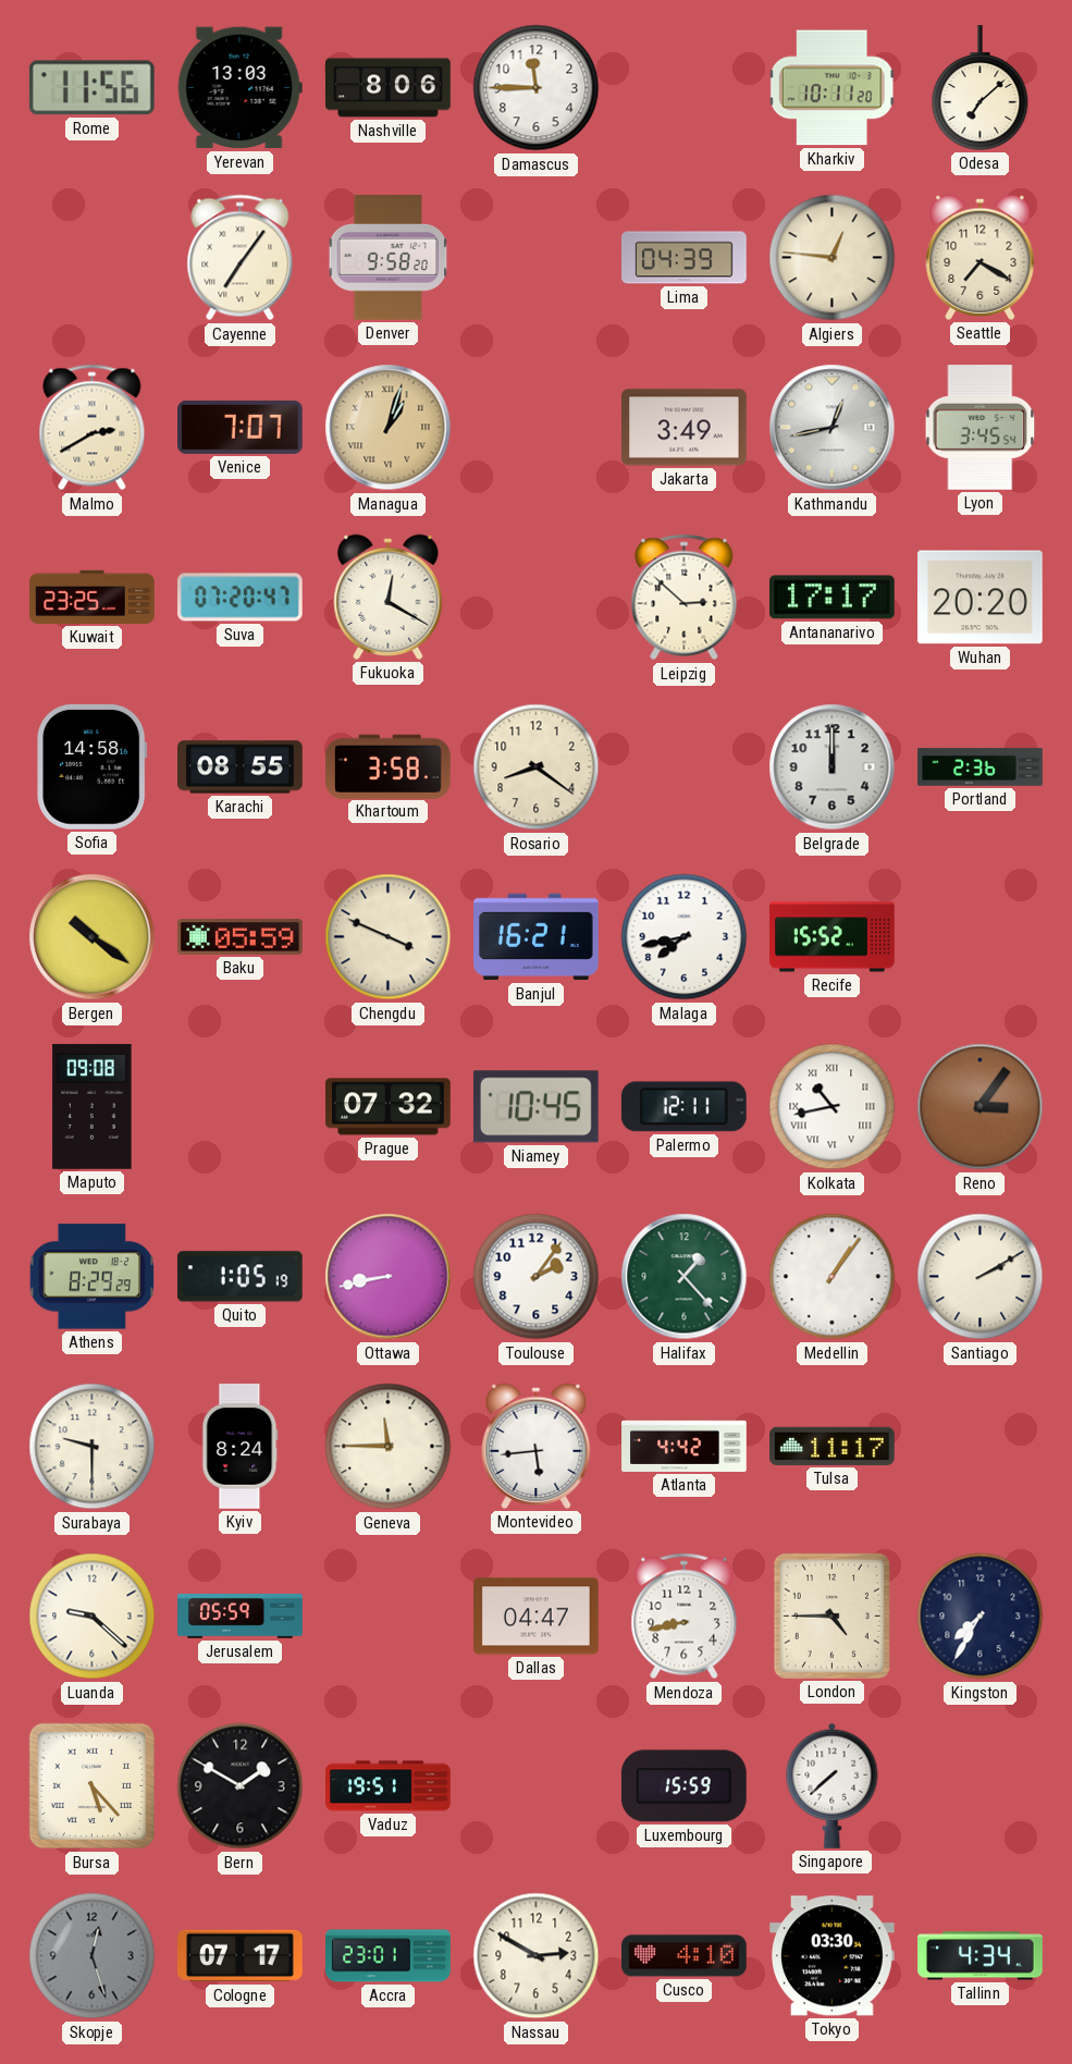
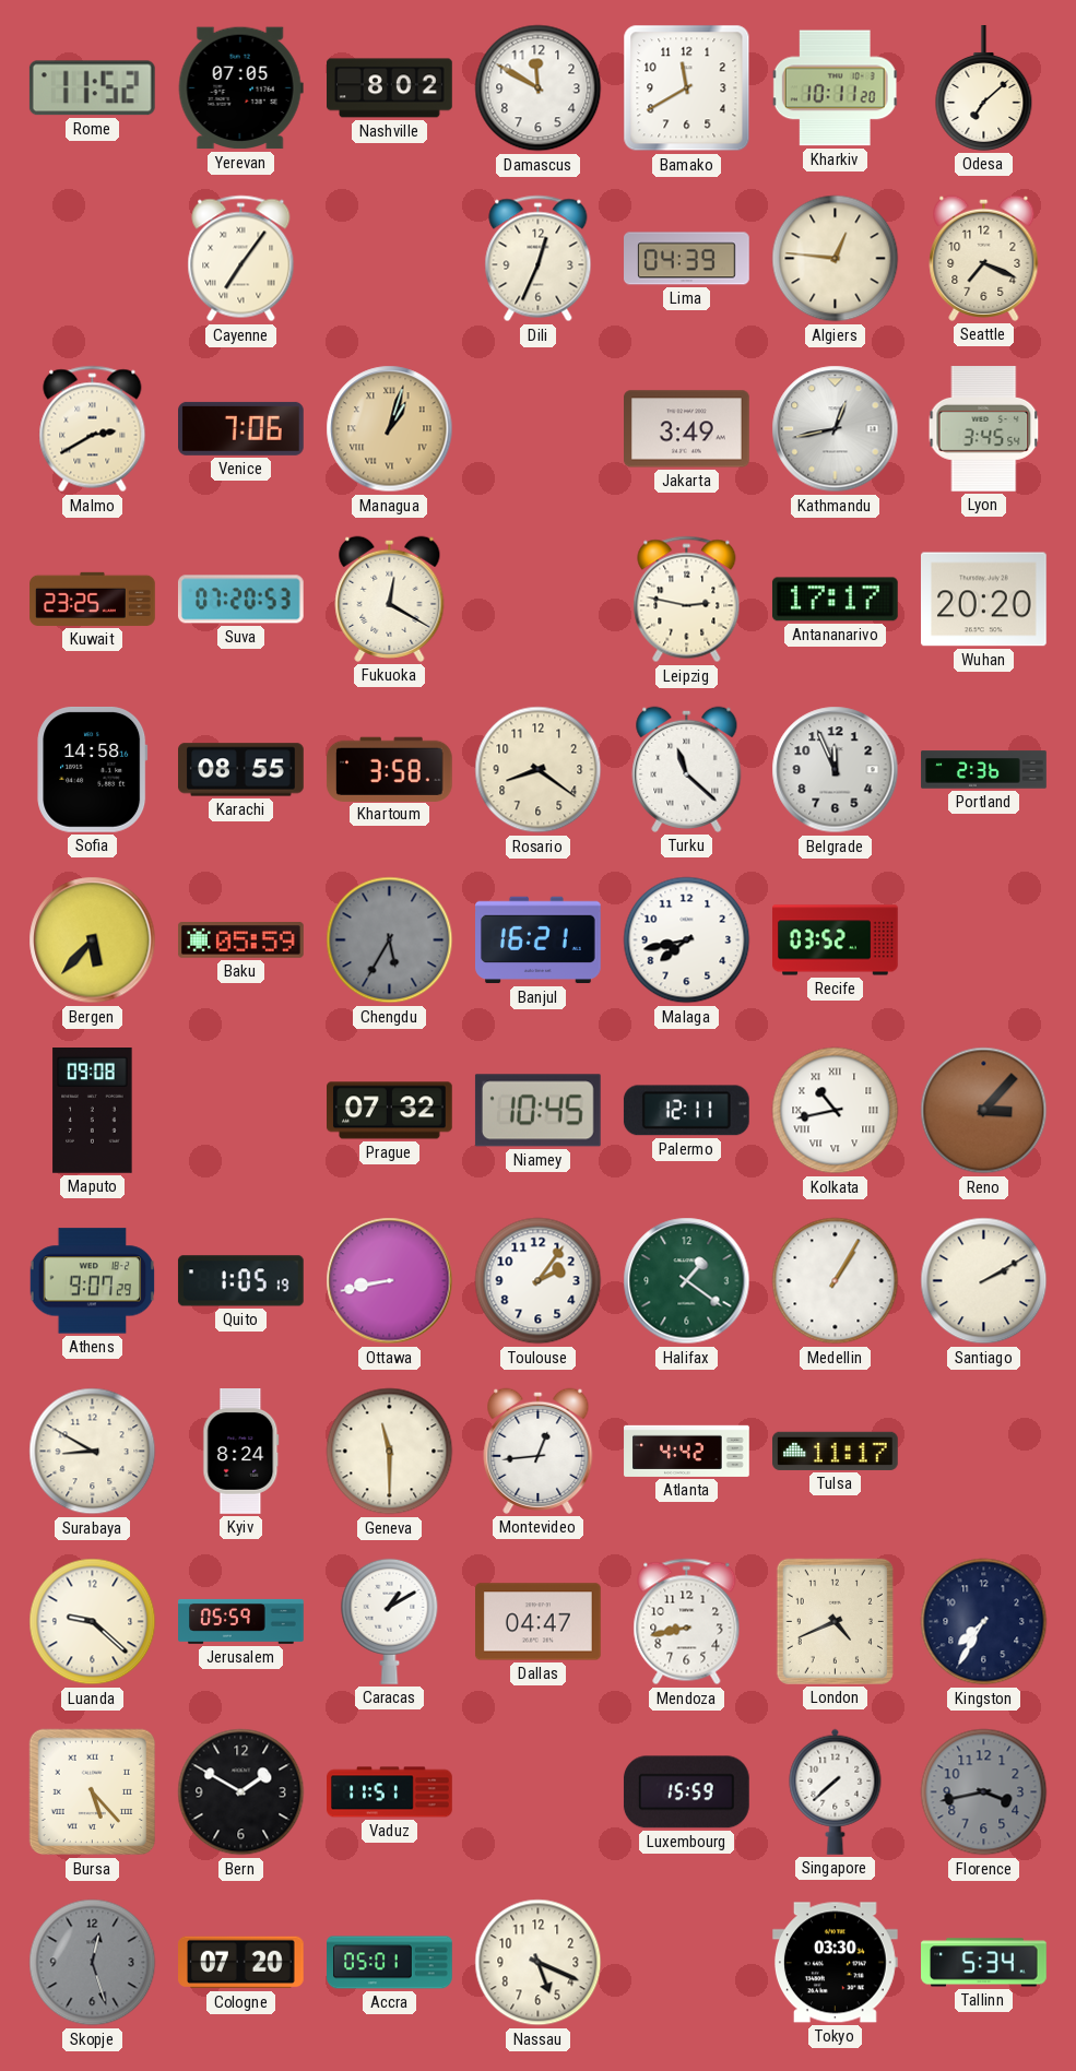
Rome: 11:56 -> 11:52
Yerevan: 13:03 -> 07:05
Nashville: 8:06 -> 8:02
Damascus: 11:45 -> 11:50
Bamako: none -> 11:40
Denver: 9:58 -> none
Dili: none -> 12:34
Seattle: 7:20 -> 7:19
Venice: 7:07 -> 7:06
Suva: 07:20:47 -> 07:20:53
Leipzig: 2:52 -> 2:47
Turku: none -> 11:22
Belgrade: 12:00 -> 11:56
Bergen: 10:21 -> 5:37
Chengdu: 3:49 -> 5:35
Chengdu dial: cream -> grey
Recife: 15:52 -> 03:52
Reno: 3:06 -> 3:07
Athens: 8:29 -> 9:07
Halifax: 1:23 -> 1:21
Medellin: 1:06 -> 1:05
Surabaya: 9:30 -> 8:50
Geneva: 11:45 -> 11:30
Montevideo: 5:44 -> 12:44
Caracas: none -> 1:10
London: 4:45 -> 4:41
Vaduz: 19:51 -> 11:51
Florence: none -> 3:43
Cologne: 07:17 -> 07:20
Accra: 23:01 -> 05:01
Nassau: 2:50 -> 5:19
Cusco: 4:10 -> none
Tallinn: 4:34 -> 5:34
